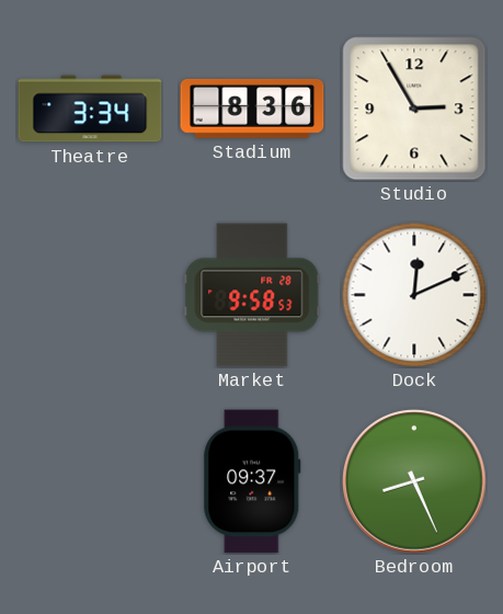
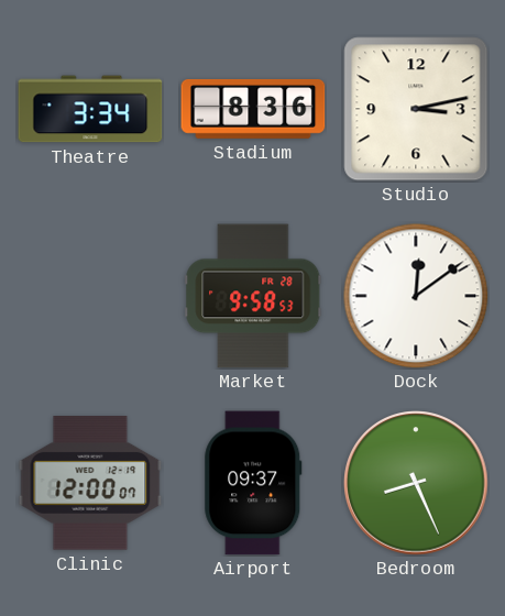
Studio: 2:55 -> 3:13
Dock: 12:11 -> 12:09
Clinic: none -> 12:00
